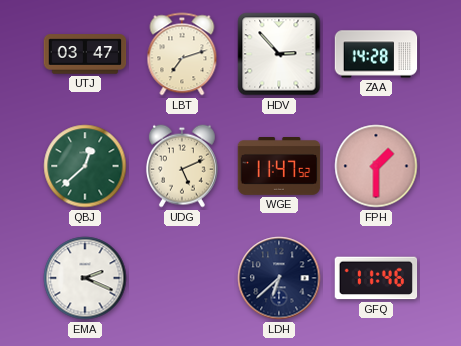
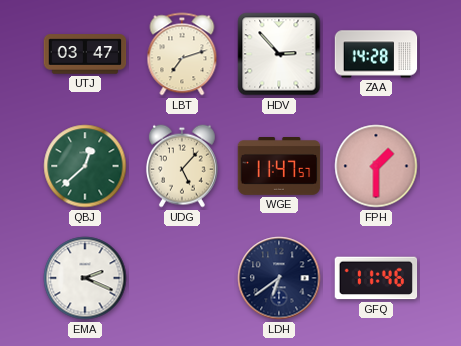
UDG: 5:11 -> 5:07
WGE: 11:47:52 -> 11:47:57
LDH: 6:38 -> 6:39
